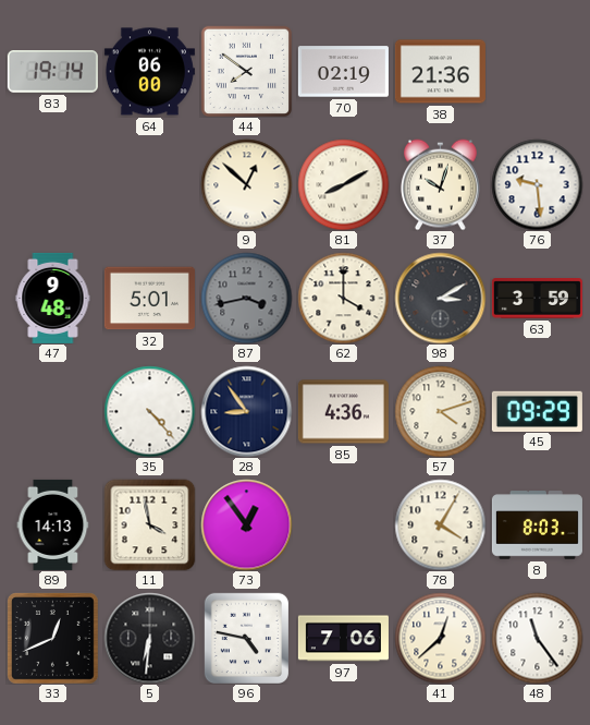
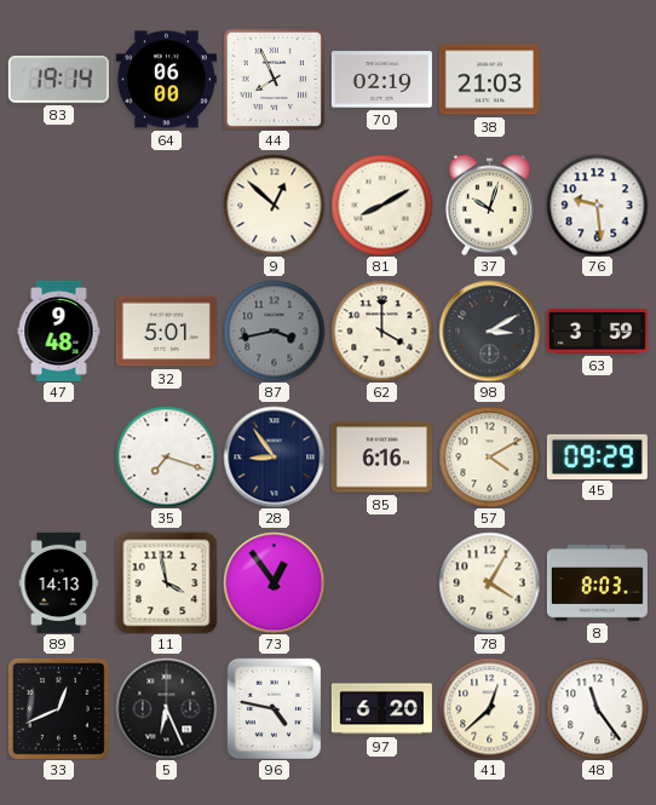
44: 7:51 -> 7:56
38: 21:36 -> 21:03
35: 4:23 -> 7:18
85: 4:36 -> 6:16
57: 4:12 -> 4:10
5: 6:31 -> 6:26
97: 7:06 -> 6:20
